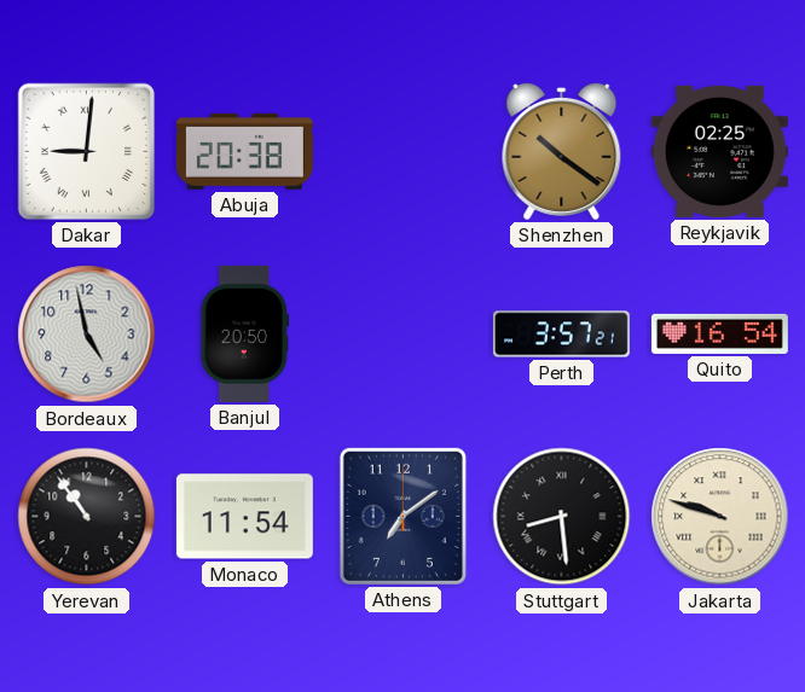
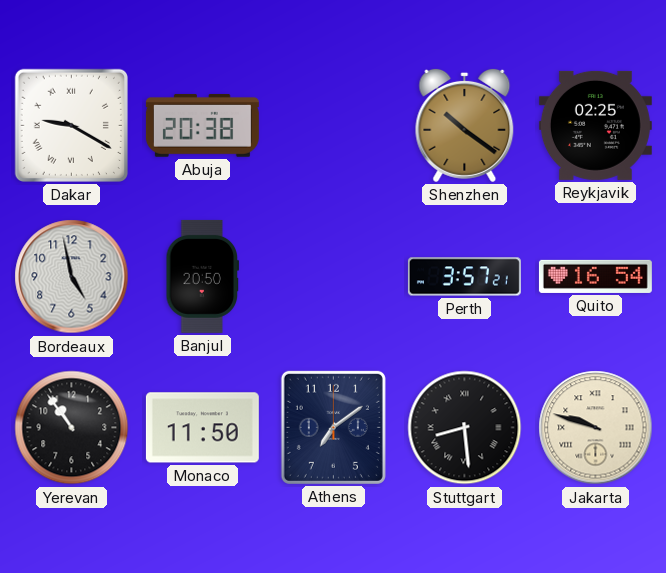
Dakar: 9:01 -> 9:20
Monaco: 11:54 -> 11:50
